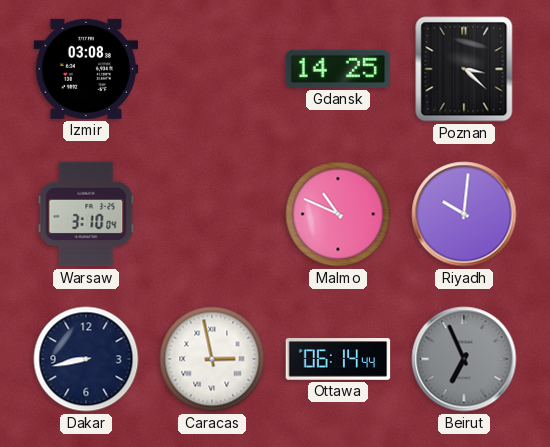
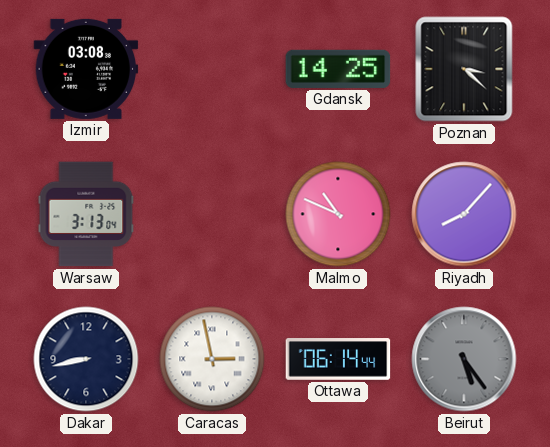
Warsaw: 3:10 -> 3:13
Riyadh: 10:01 -> 8:07
Beirut: 6:56 -> 5:24
